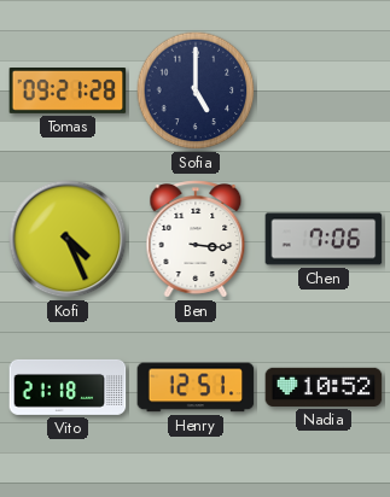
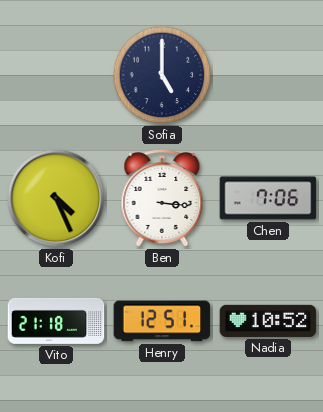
Tomas: 09:21 -> none
